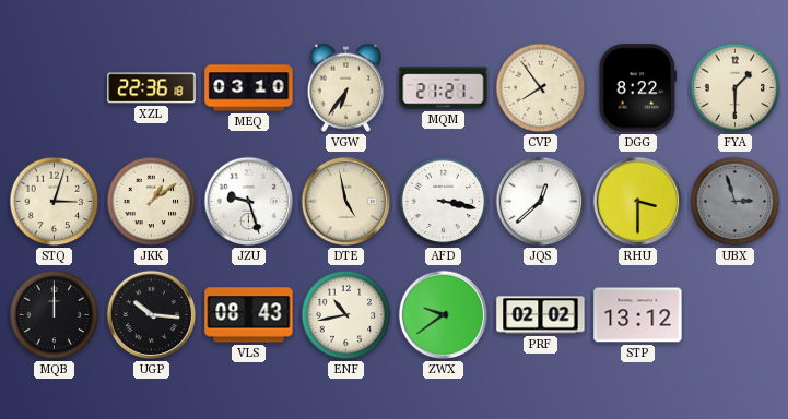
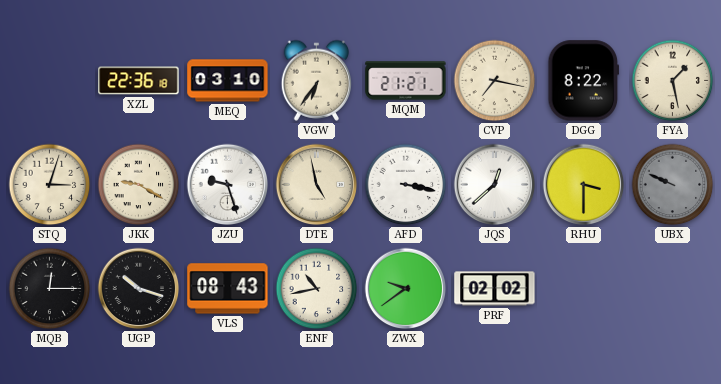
CVP: 7:54 -> 7:17
FYA: 1:30 -> 1:28
JKK: 1:09 -> 9:20
UBX: 2:57 -> 9:49
MQB: 12:00 -> 12:15
UGP: 10:16 -> 10:18
STP: 13:12 -> none
